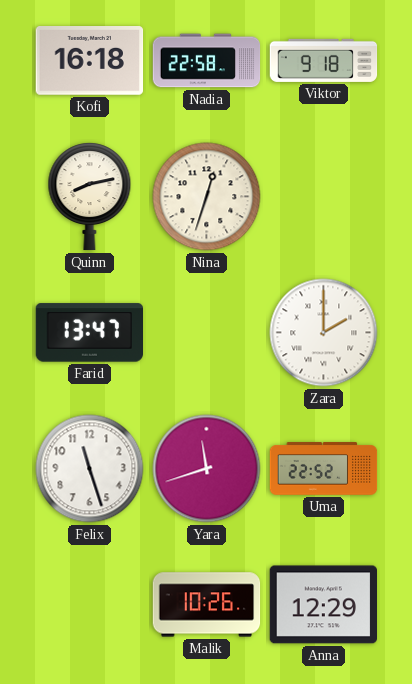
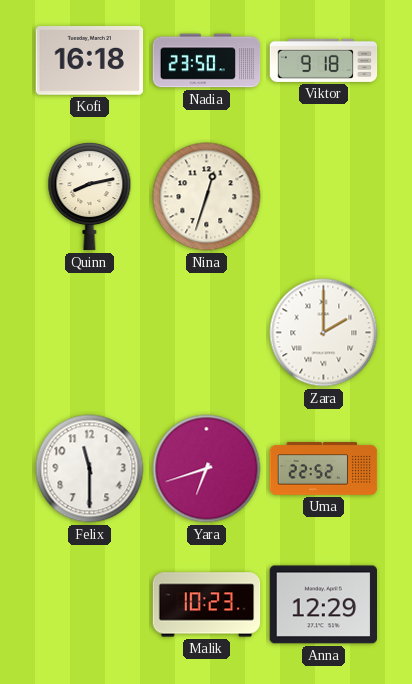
Nadia: 22:58 -> 23:50
Farid: 13:47 -> none
Felix: 11:27 -> 11:30
Yara: 11:42 -> 6:42
Malik: 10:26 -> 10:23
